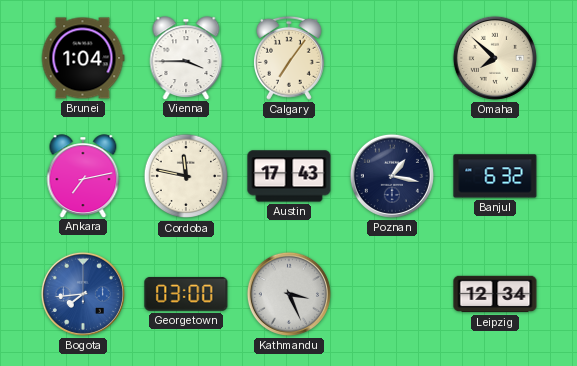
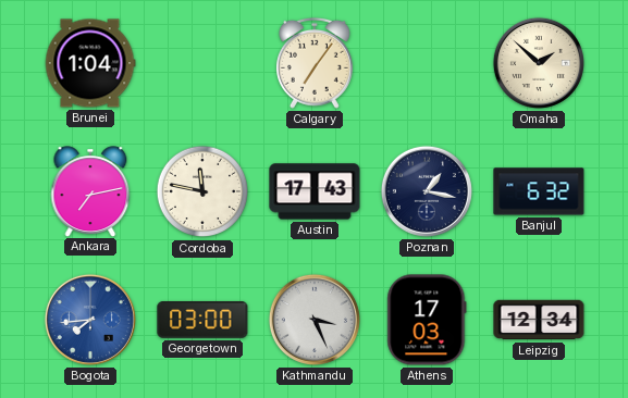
Vienna: 3:45 -> none
Omaha: 7:52 -> 1:52
Athens: none -> 17:03
